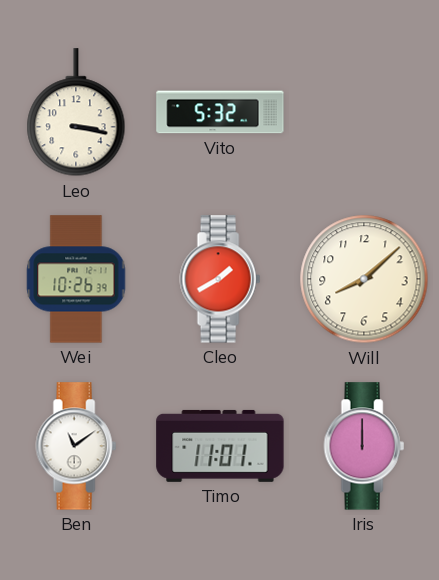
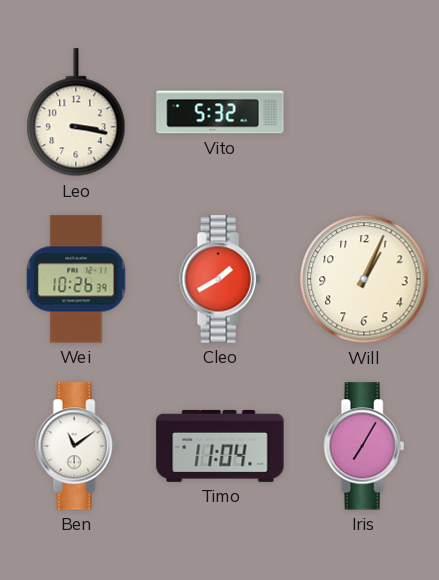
Will: 8:08 -> 1:04
Timo: 11:01 -> 11:04
Iris: 12:00 -> 7:05
